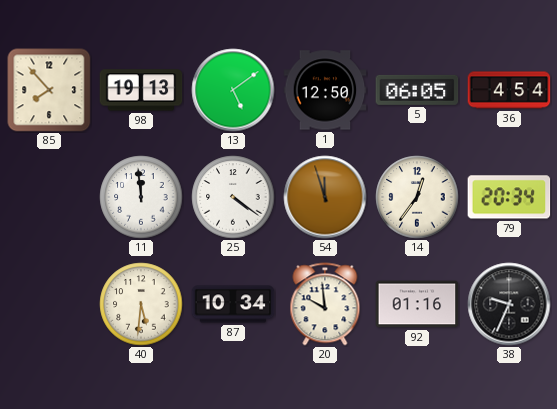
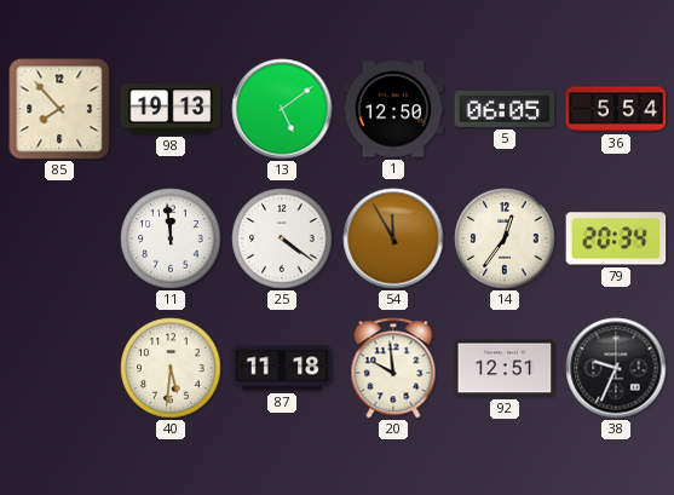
36: 4:54 -> 5:54
54: 11:57 -> 11:55
87: 10:34 -> 11:18
92: 01:16 -> 12:51
